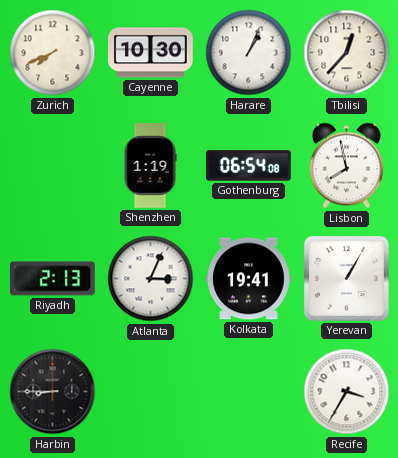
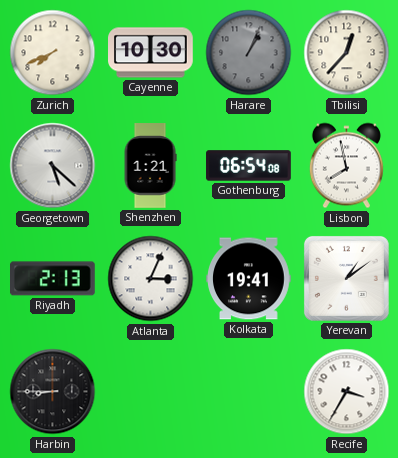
Harare dial: white -> grey
Georgetown: none -> 5:22
Shenzhen: 1:19 -> 1:21
Yerevan: 1:05 -> 1:09
